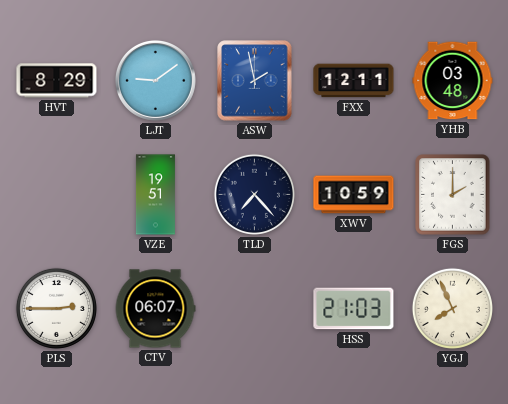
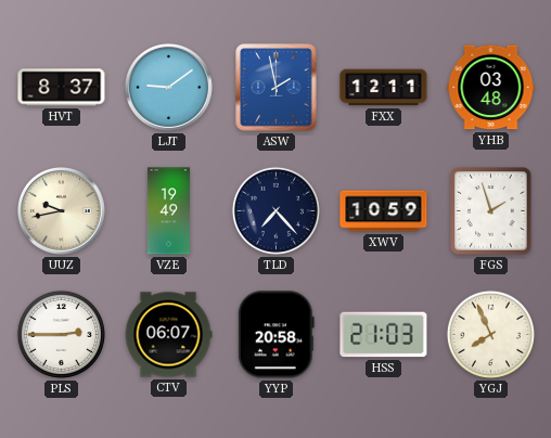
HVT: 8:29 -> 8:37
UUZ: none -> 9:43
VZE: 19:51 -> 19:49
FGS: 2:00 -> 1:57
YYP: none -> 20:58
